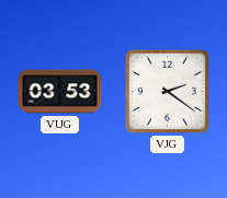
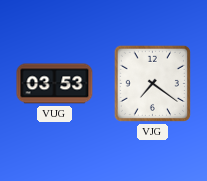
VJG: 2:21 -> 7:21
